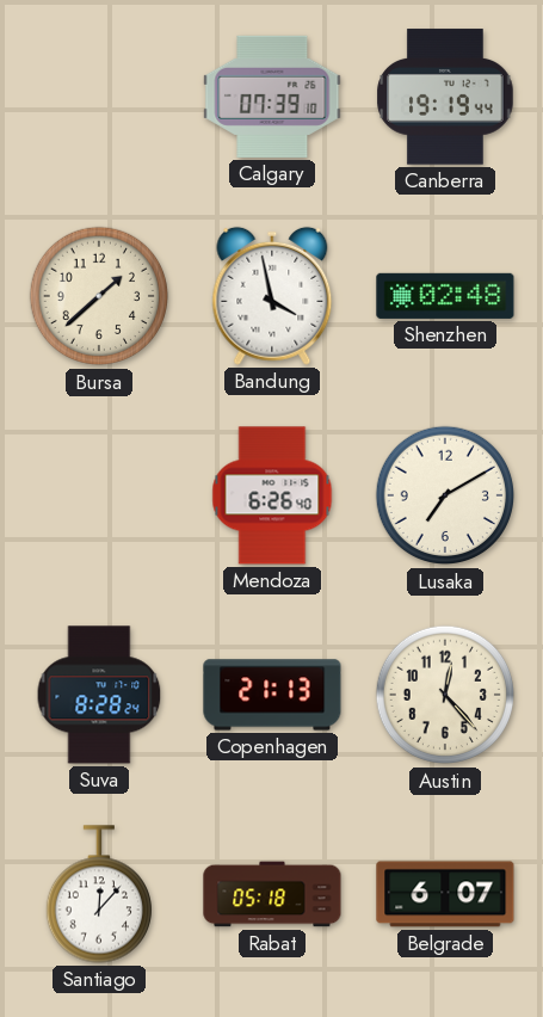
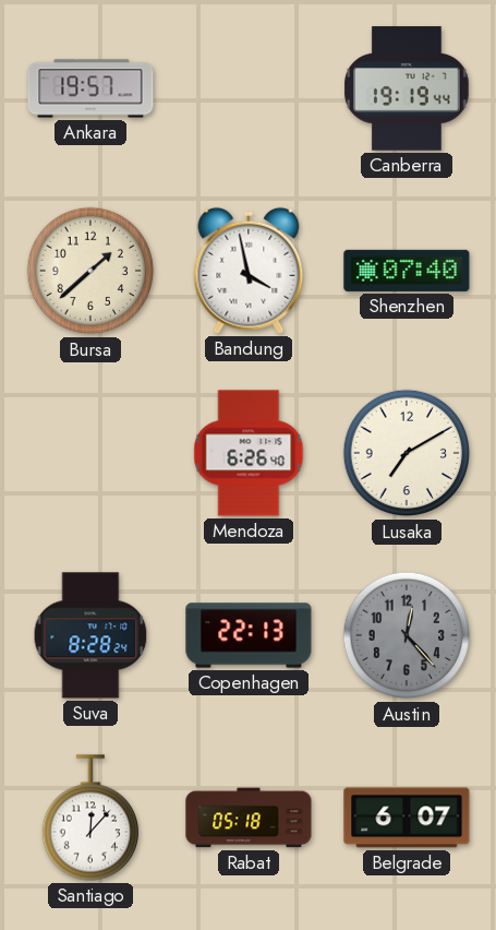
Ankara: none -> 19:57
Calgary: 07:39 -> none
Shenzhen: 02:48 -> 07:40
Copenhagen: 21:13 -> 22:13
Austin dial: cream -> grey
